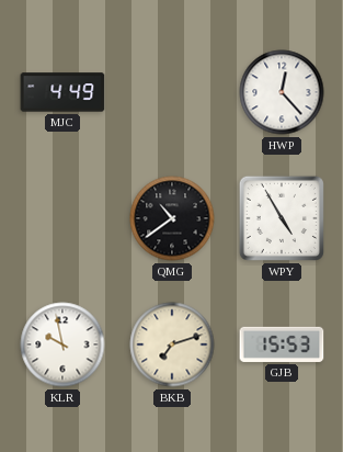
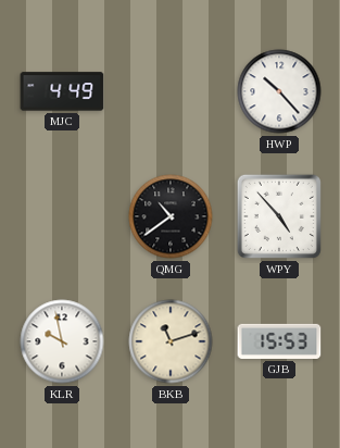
HWP: 12:23 -> 10:23
WPY: 4:55 -> 4:53
BKB: 7:12 -> 11:12
